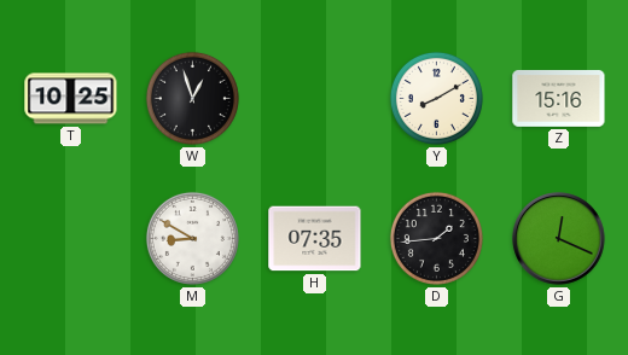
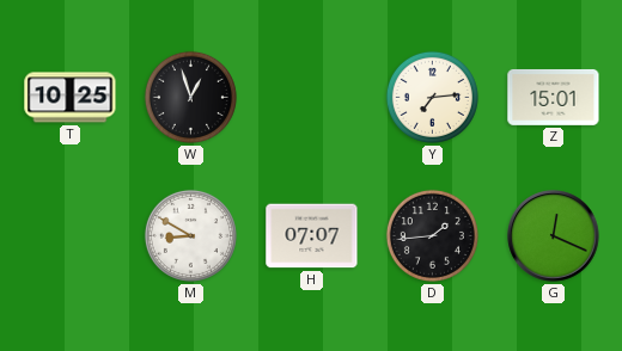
Y: 8:10 -> 7:14
Z: 15:16 -> 15:01
H: 07:35 -> 07:07
